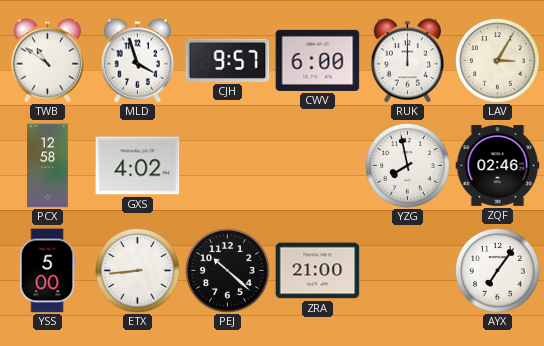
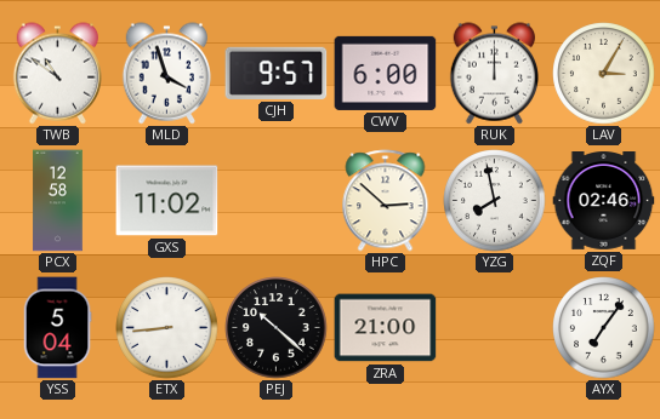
GXS: 4:02 -> 11:02
HPC: none -> 2:52
YSS: 5:00 -> 5:04
